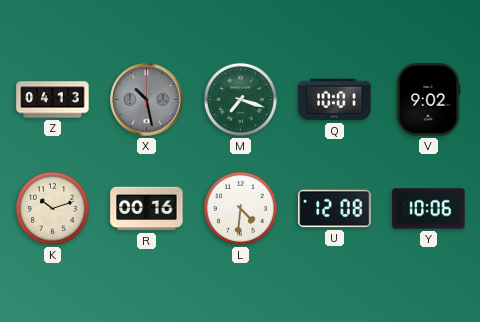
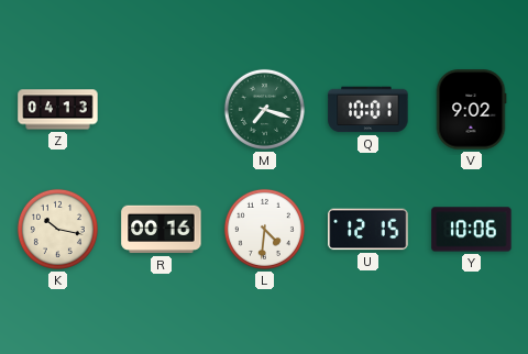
X: 10:28 -> none
K: 10:12 -> 10:17
U: 12:08 -> 12:15
